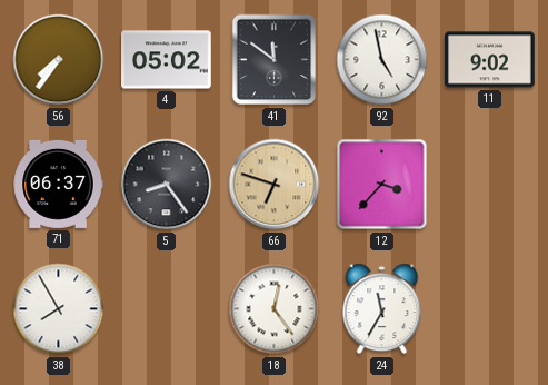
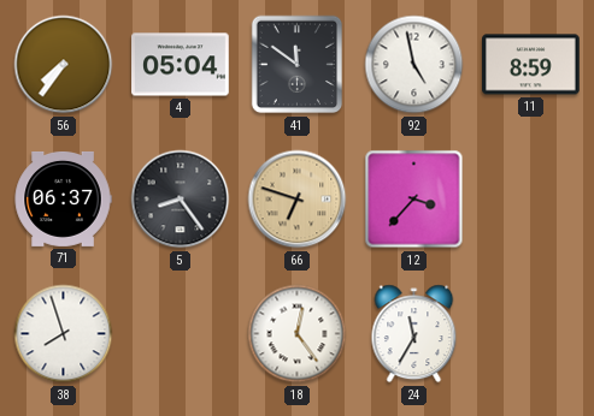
4: 05:02 -> 05:04
11: 9:02 -> 8:59
38: 7:55 -> 7:57
